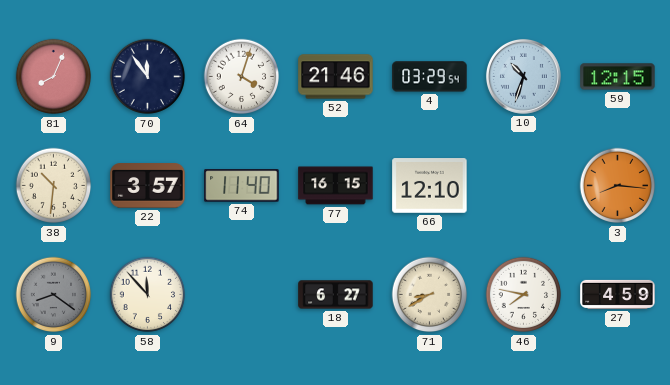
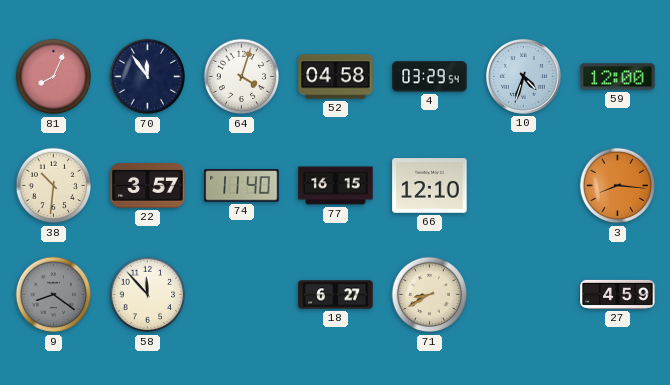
52: 21:46 -> 04:58
10: 10:33 -> 4:33
59: 12:15 -> 12:00
46: 7:47 -> none
